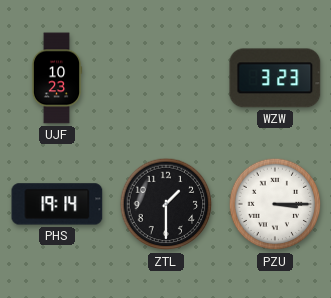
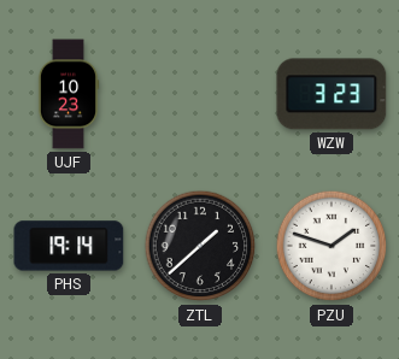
ZTL: 1:30 -> 1:38
PZU: 3:15 -> 1:48
